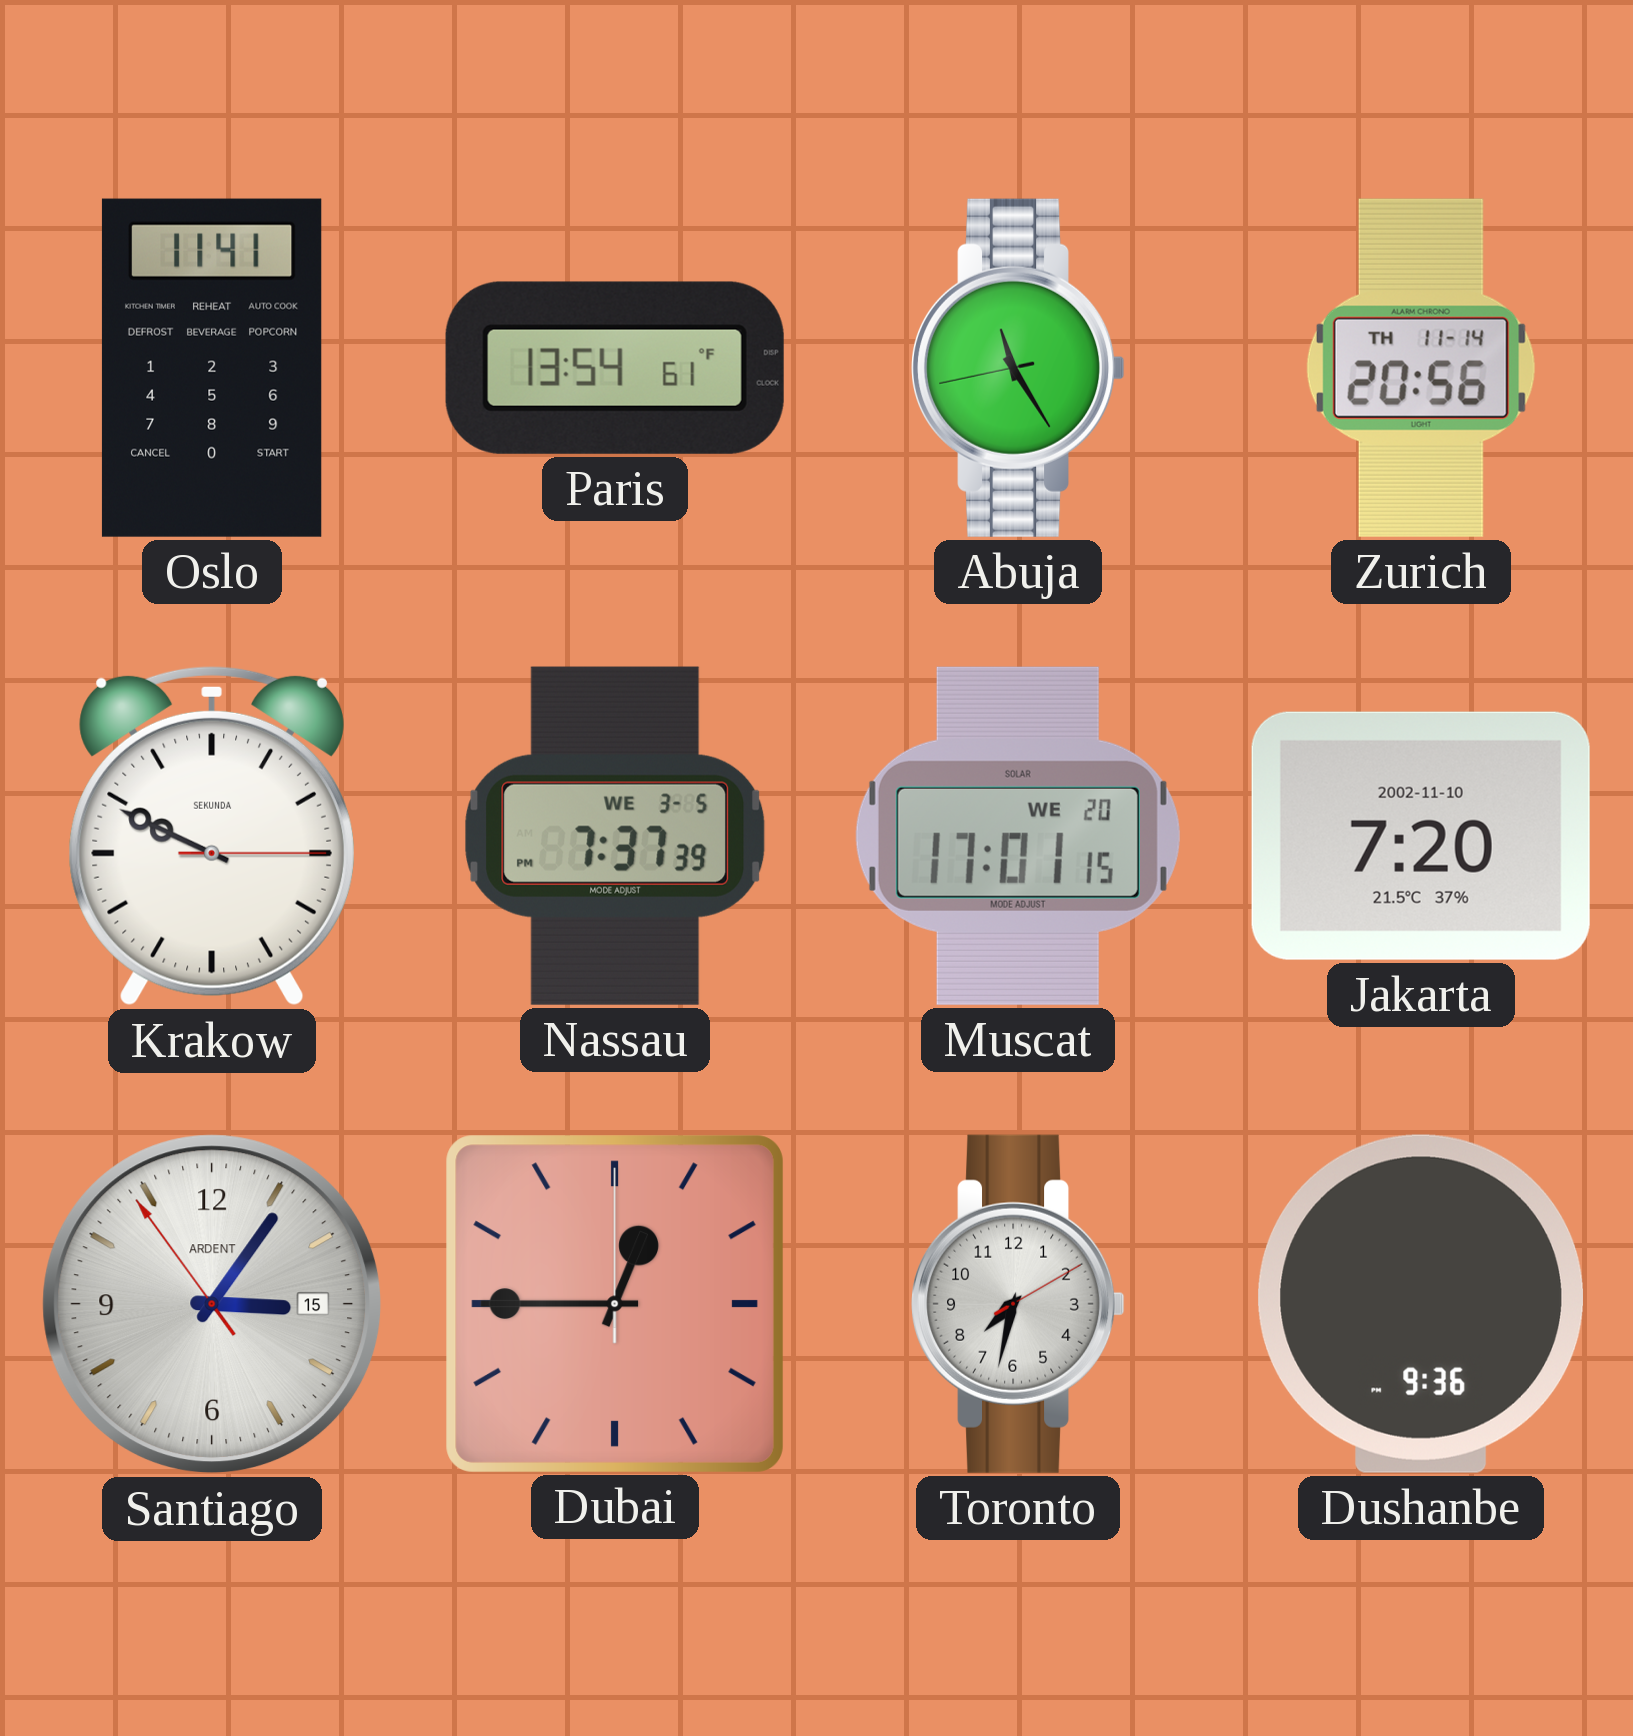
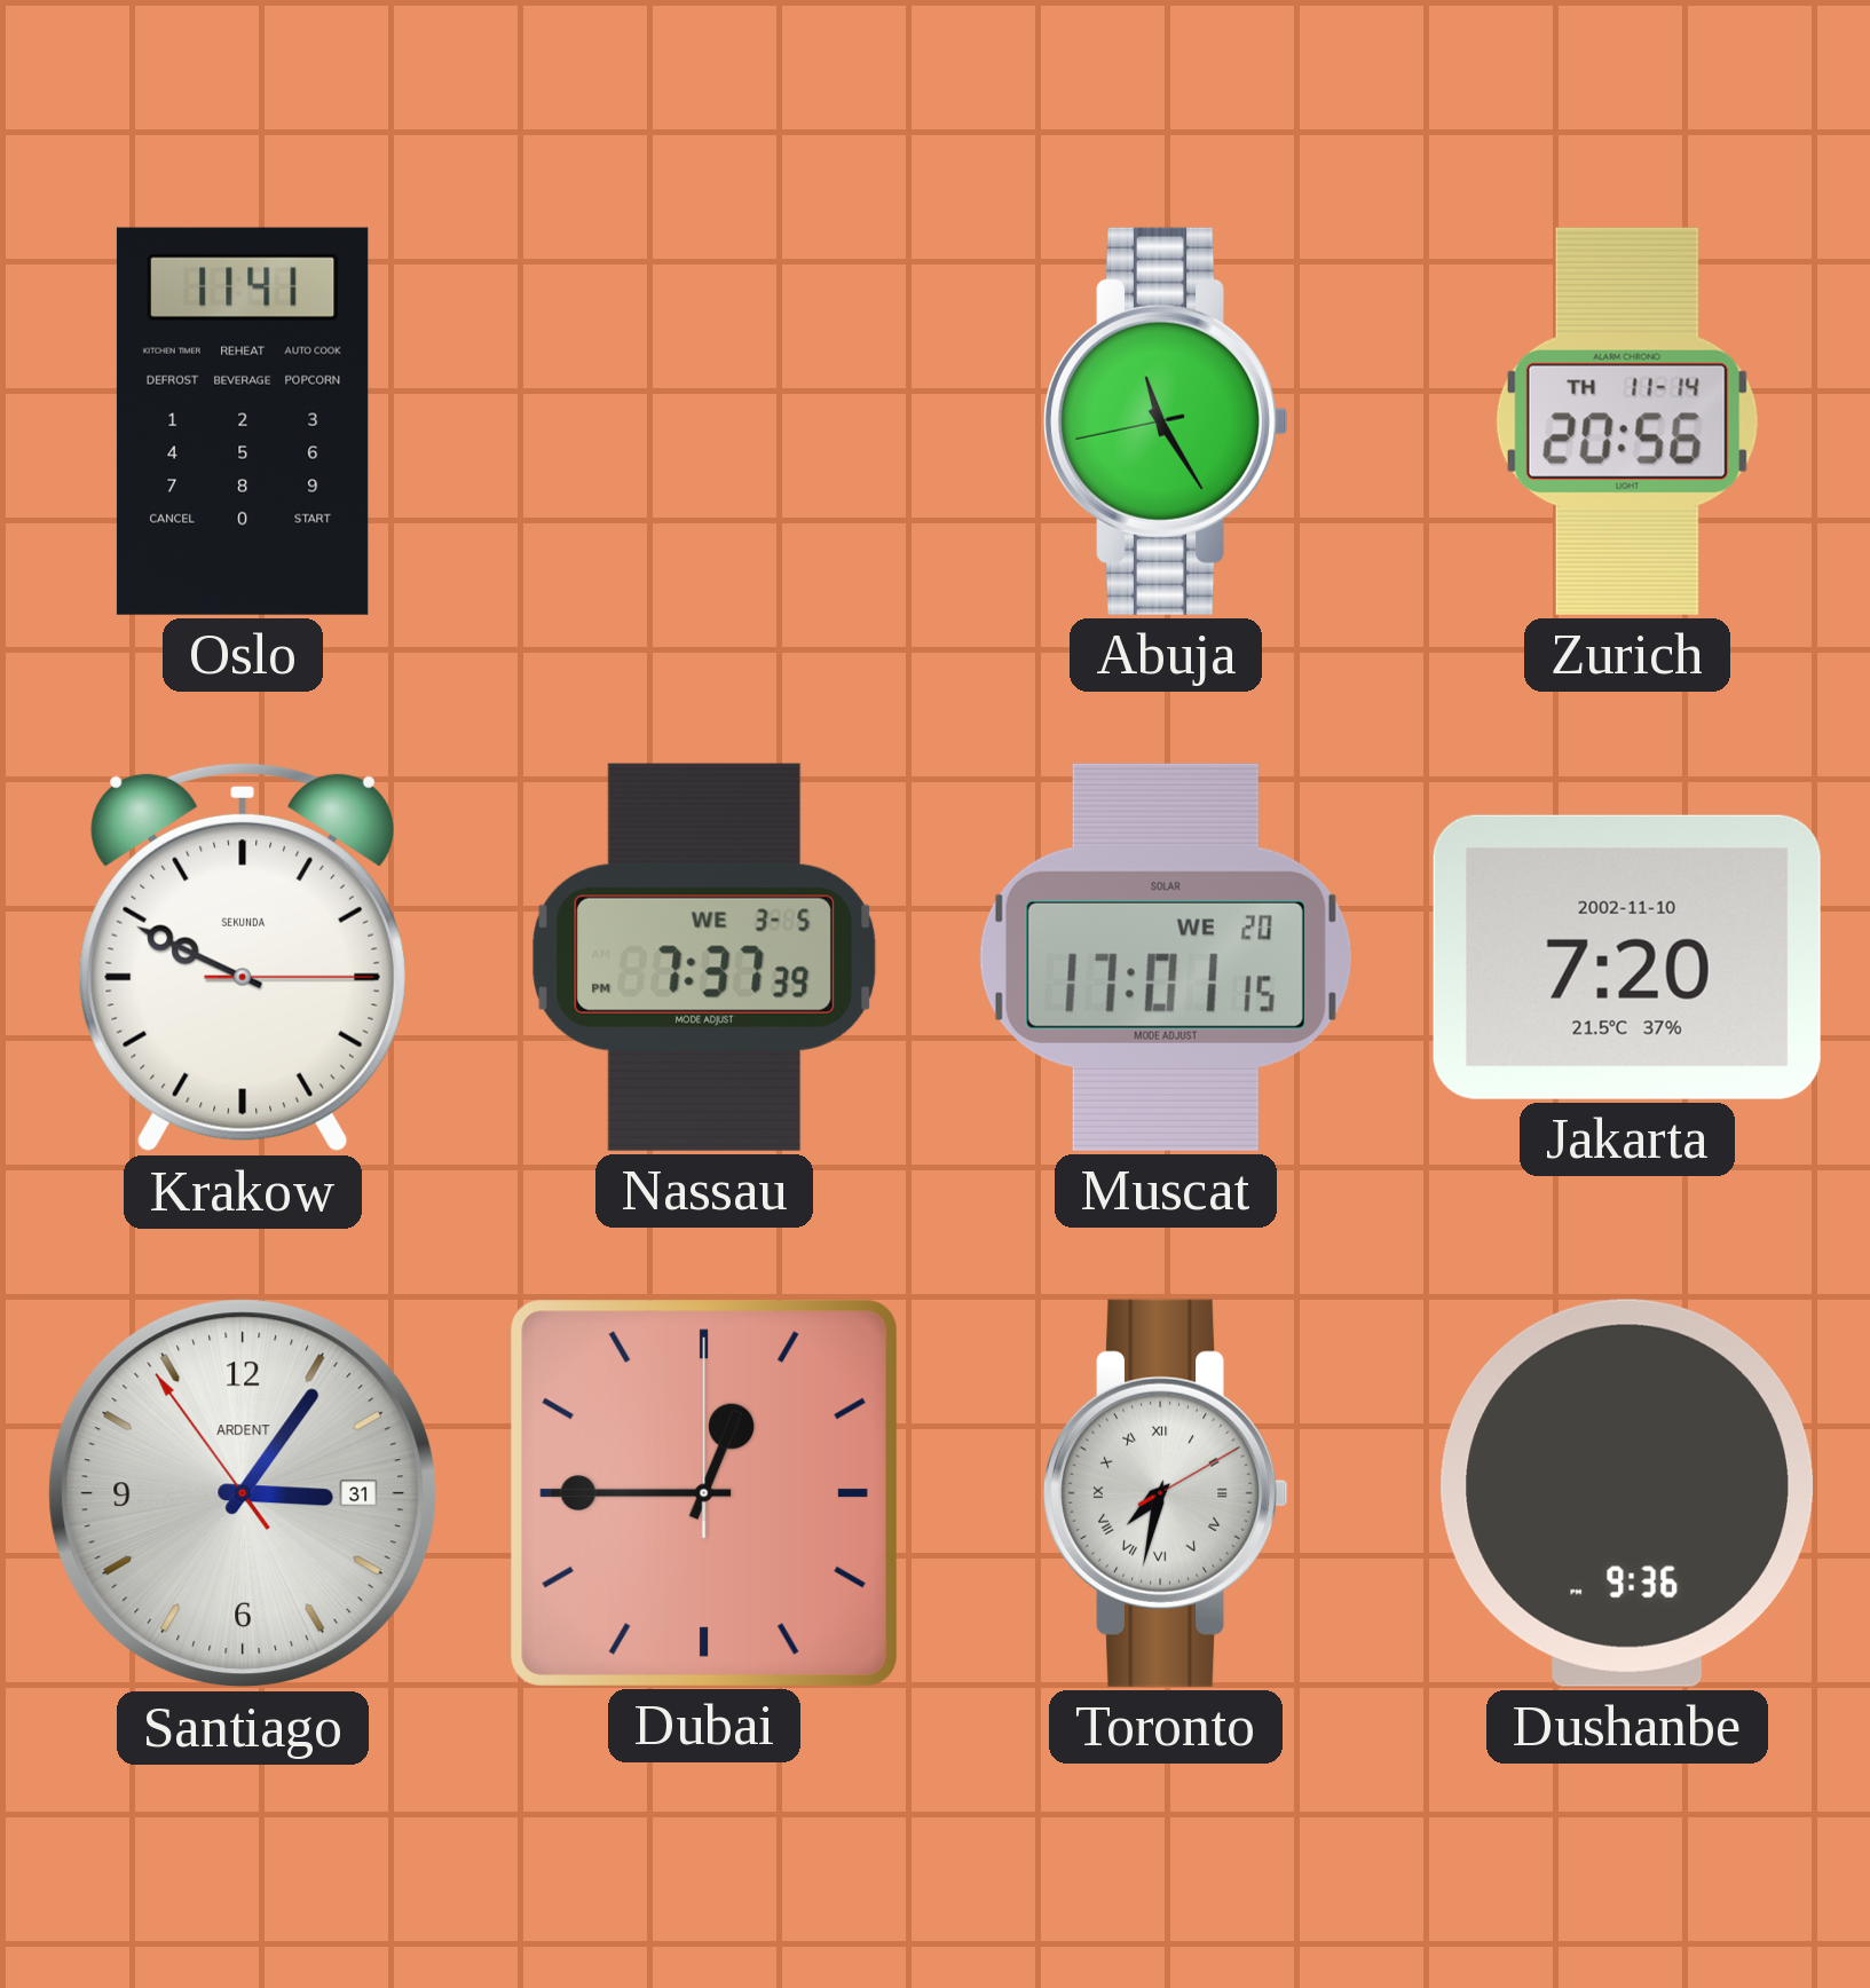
Paris: 13:54 -> none
Santiago date: 15 -> 31
Toronto numerals: Arabic -> Roman
